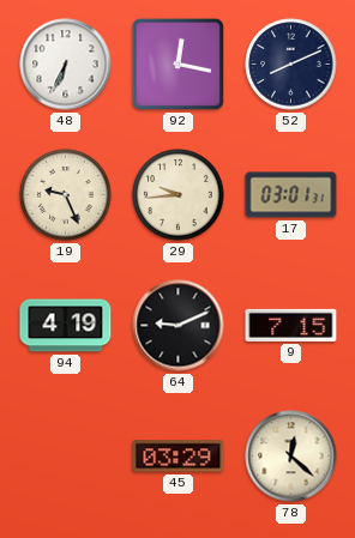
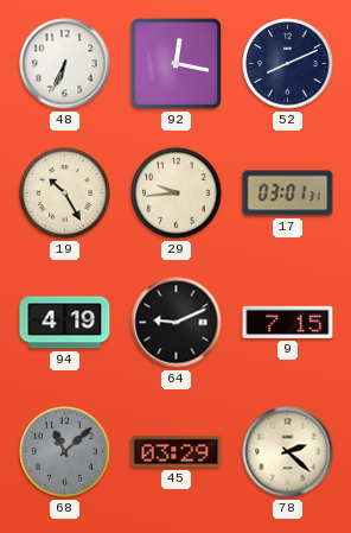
19: 9:26 -> 10:25
68: none -> 11:08
78: 12:22 -> 2:22
